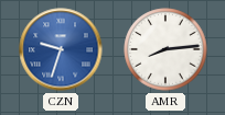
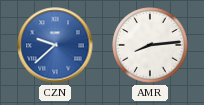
CZN: 9:33 -> 9:38
